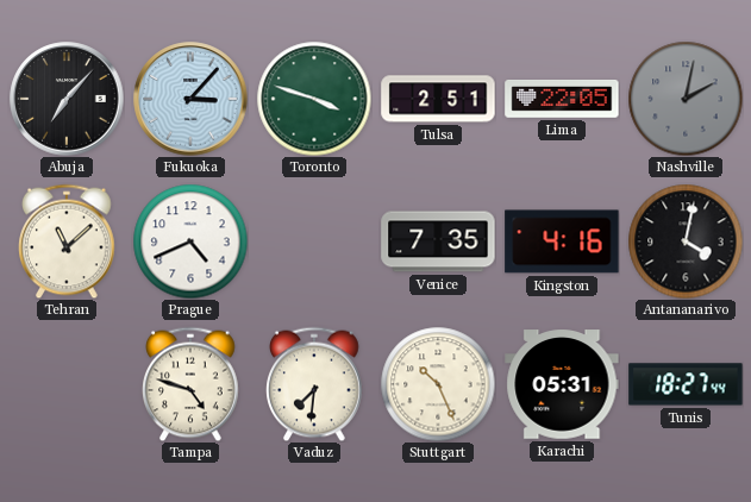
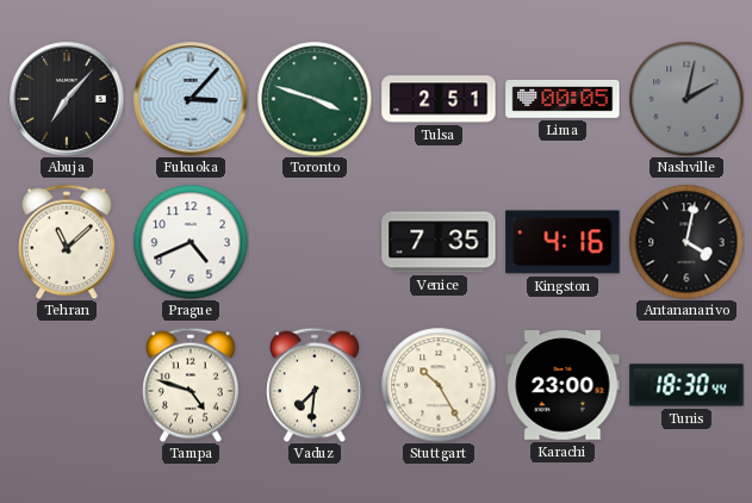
Lima: 22:05 -> 00:05
Stuttgart: 10:26 -> 10:25
Karachi: 05:31 -> 23:00
Tunis: 18:27 -> 18:30
